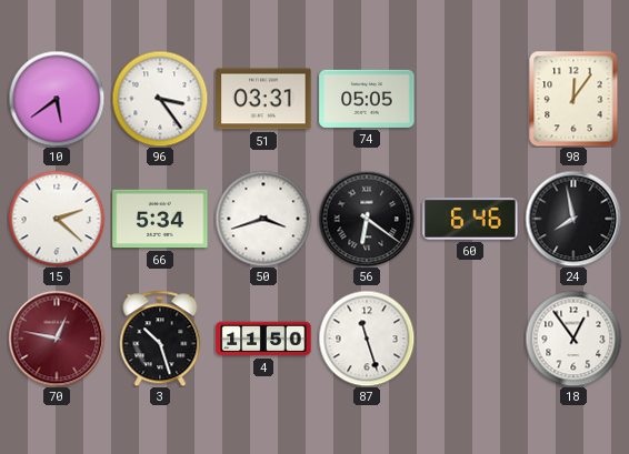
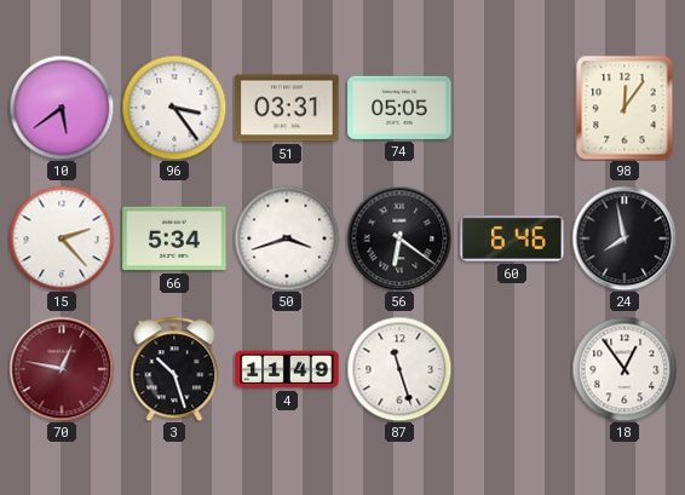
15: 2:22 -> 2:23
4: 11:50 -> 11:49
